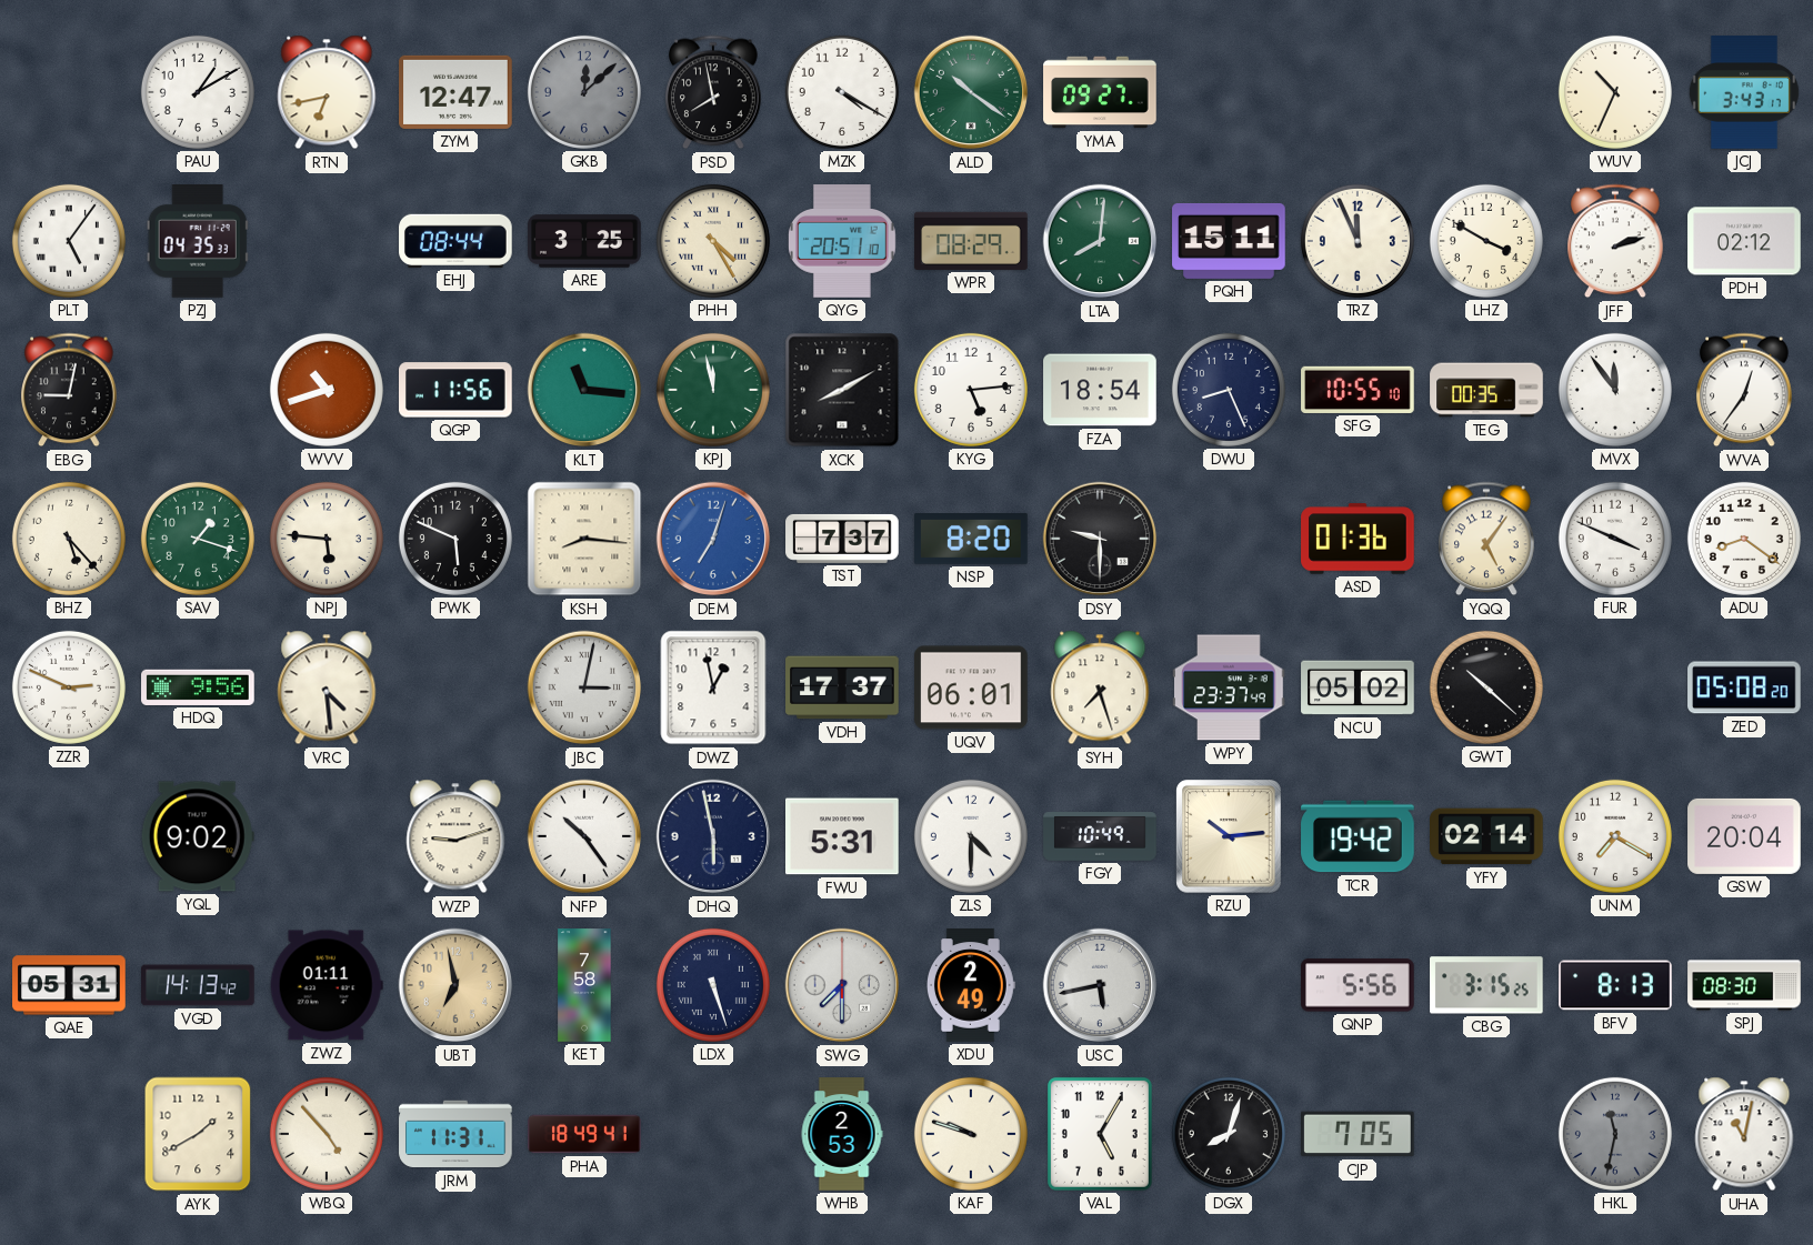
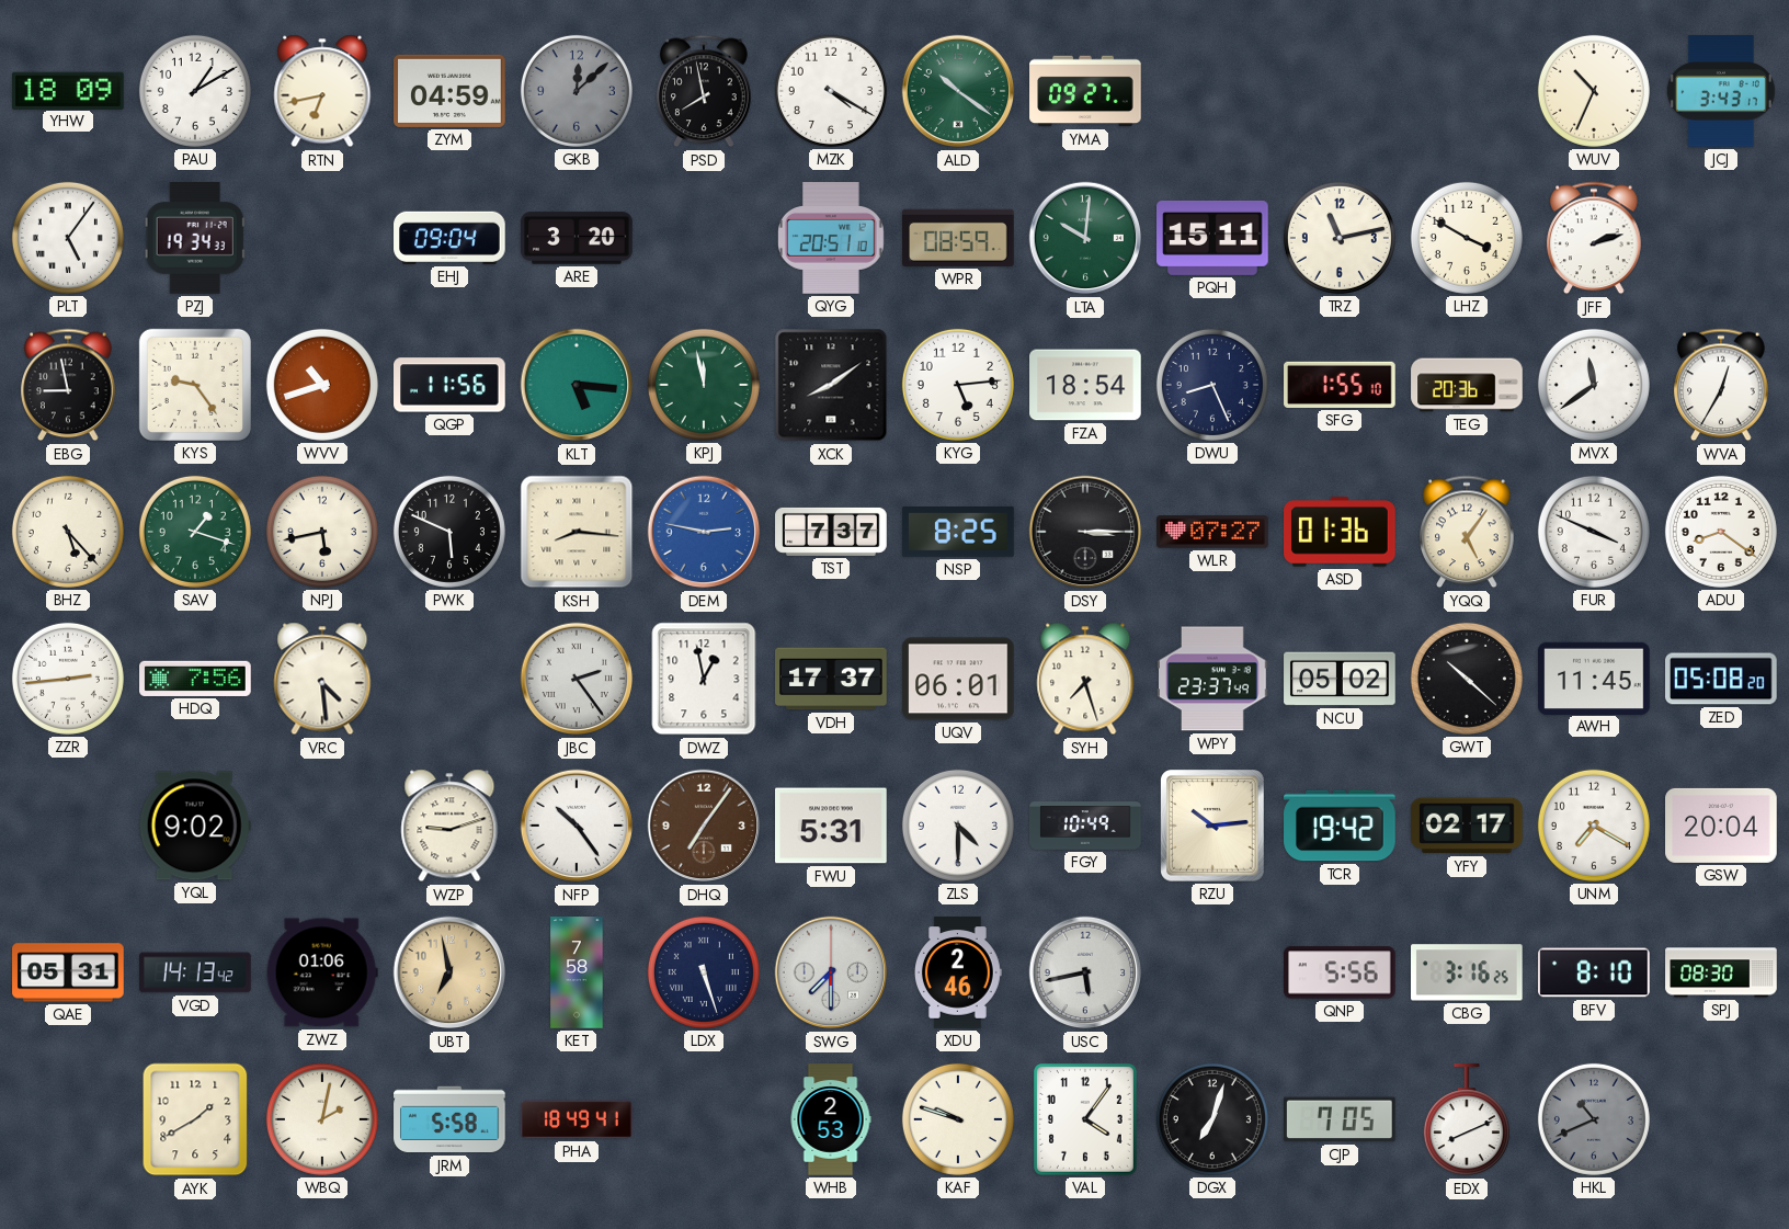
YHW: none -> 18:09
ZYM: 12:47 -> 04:59
PZJ: 04:35 -> 19:34
EHJ: 08:44 -> 09:04
ARE: 3:25 -> 3:20
PHH: 4:25 -> none
WPR: 08:29 -> 08:59
LTA: 8:01 -> 10:01
TRZ: 11:56 -> 11:13
PDH: 02:12 -> none
EBG: 9:02 -> 8:58
KYS: none -> 9:24
KLT: 11:16 -> 5:16
XCK: 8:10 -> 8:09
SFG: 10:55 -> 1:55
TEG: 00:35 -> 20:36
MVX: 11:54 -> 11:39
WVA: 12:36 -> 12:35
NPJ: 5:46 -> 5:43
DEM: 7:03 -> 2:47
NSP: 8:20 -> 8:25
DSY: 9:30 -> 3:15
WLR: none -> 07:27
ZZR: 2:49 -> 2:44
HDQ: 9:56 -> 7:56
JBC: 3:02 -> 2:24
AWH: none -> 11:45
DHQ: 5:58 -> 7:06
DHQ dial: navy -> brown
YFY: 02:14 -> 02:17
ZWZ: 01:11 -> 01:06
XDU: 2:49 -> 2:46
CBG: 3:15 -> 3:16
BFV: 8:13 -> 8:10
WBQ: 4:53 -> 2:02
JRM: 11:31 -> 5:58
VAL: 5:05 -> 4:06
DGX: 8:03 -> 7:03
EDX: none -> 8:11
HKL: 11:32 -> 10:41
UHA: 11:02 -> none
